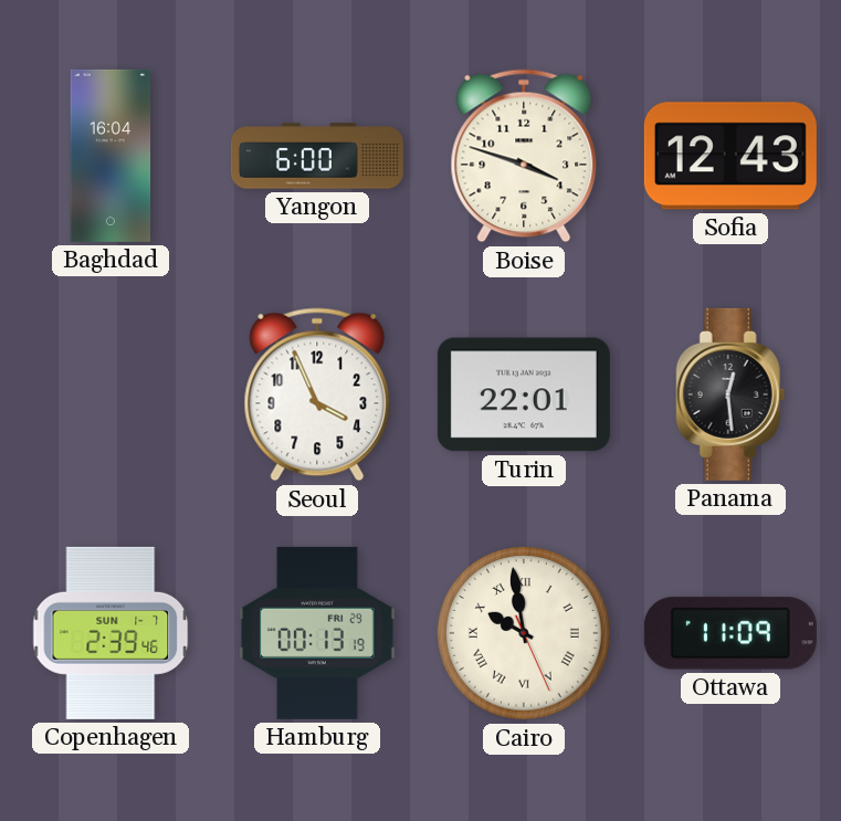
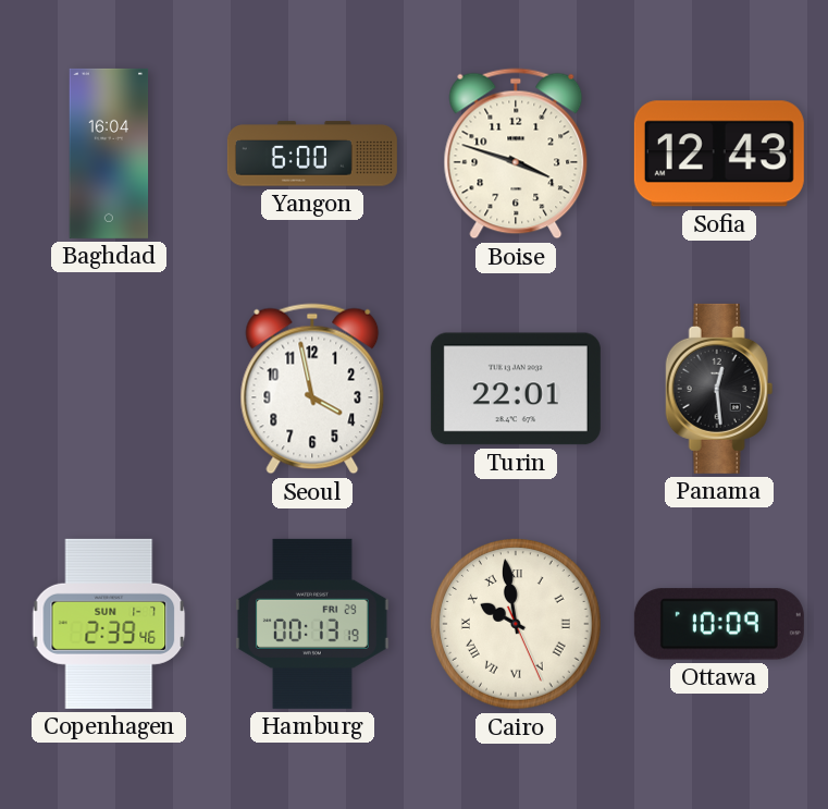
Seoul: 3:56 -> 3:58
Ottawa: 11:09 -> 10:09
